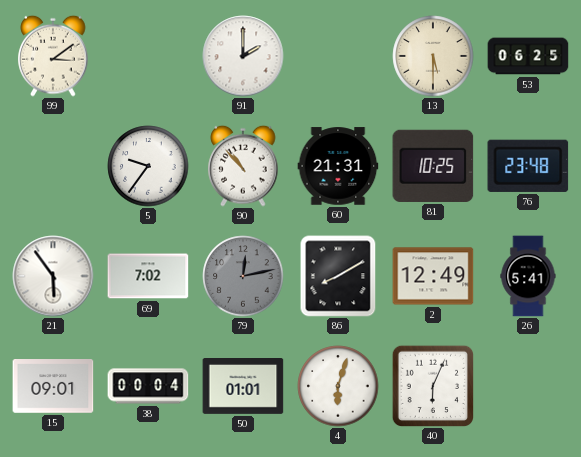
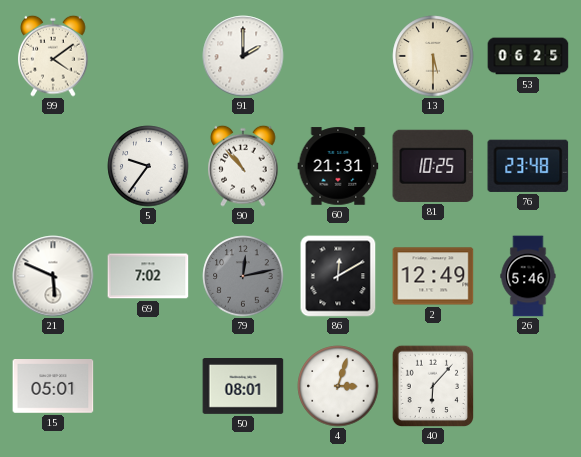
99: 3:09 -> 4:09
21: 5:54 -> 5:49
86: 8:10 -> 12:10
26: 5:41 -> 5:46
15: 09:01 -> 05:01
38: 00:04 -> none
50: 01:01 -> 08:01
4: 6:03 -> 3:03
40: 6:04 -> 6:07
